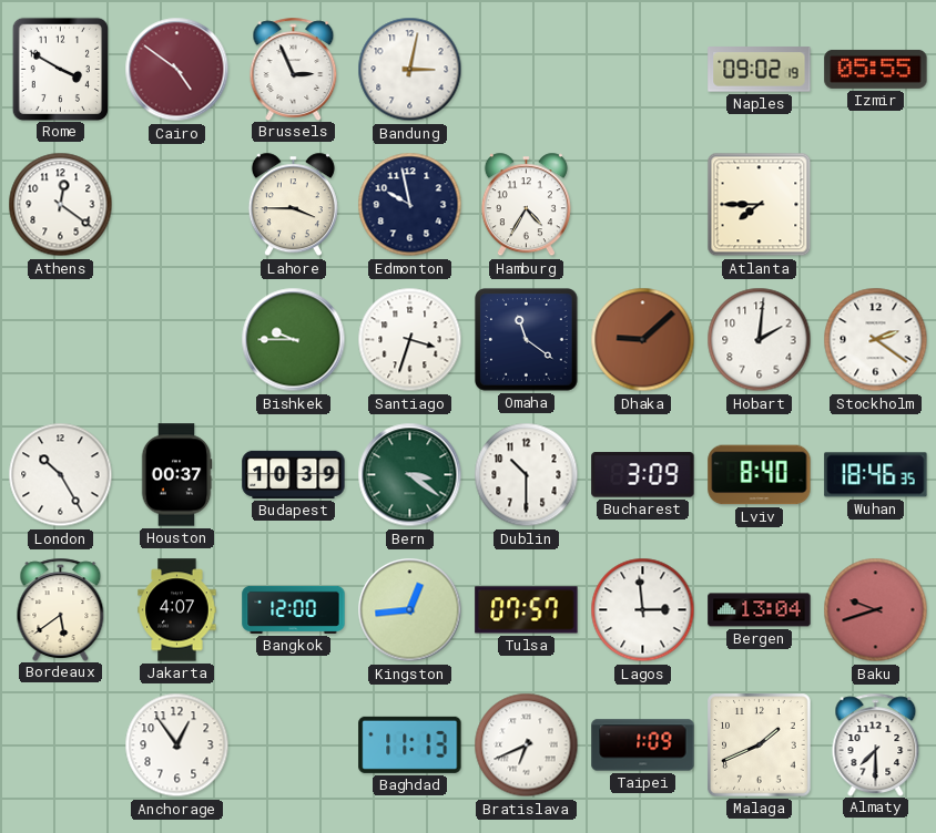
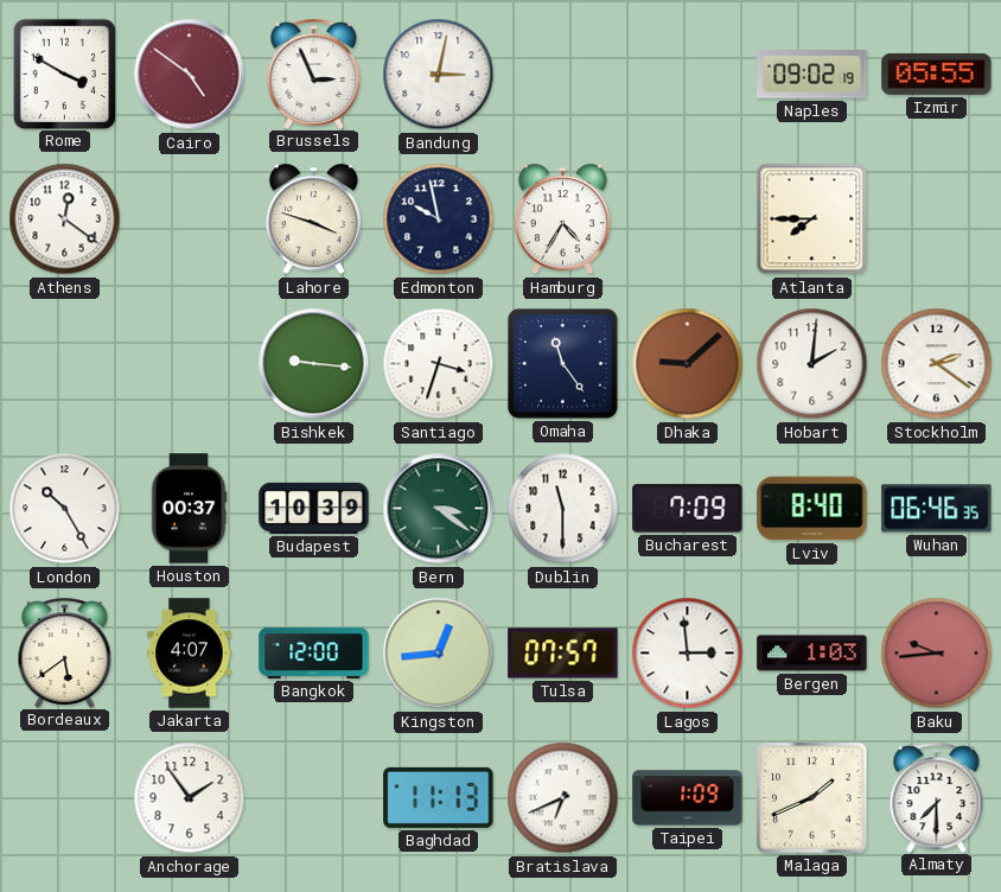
Lahore: 3:45 -> 3:48
Bishkek: 9:45 -> 9:16
Omaha: 11:21 -> 11:24
Dublin: 10:30 -> 11:30
Bucharest: 3:09 -> 7:09
Wuhan: 18:46 -> 06:46
Bergen: 13:04 -> 1:03
Baku: 9:42 -> 9:44
Anchorage: 12:54 -> 1:54
